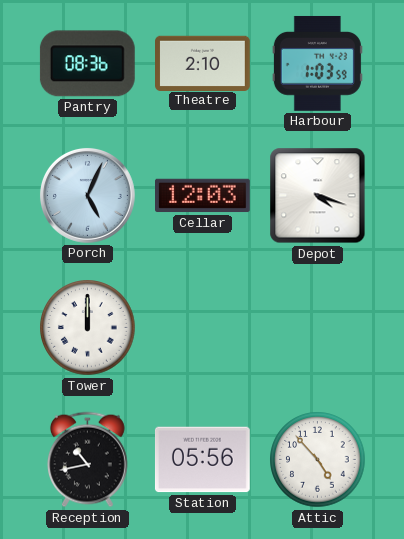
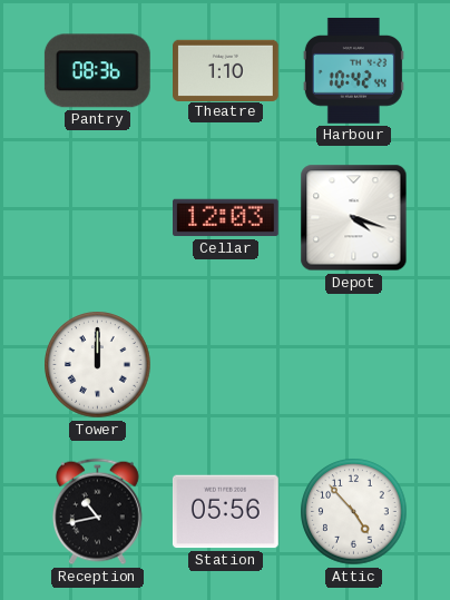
Theatre: 2:10 -> 1:10
Harbour: 1:03 -> 10:42
Porch: 5:04 -> none
